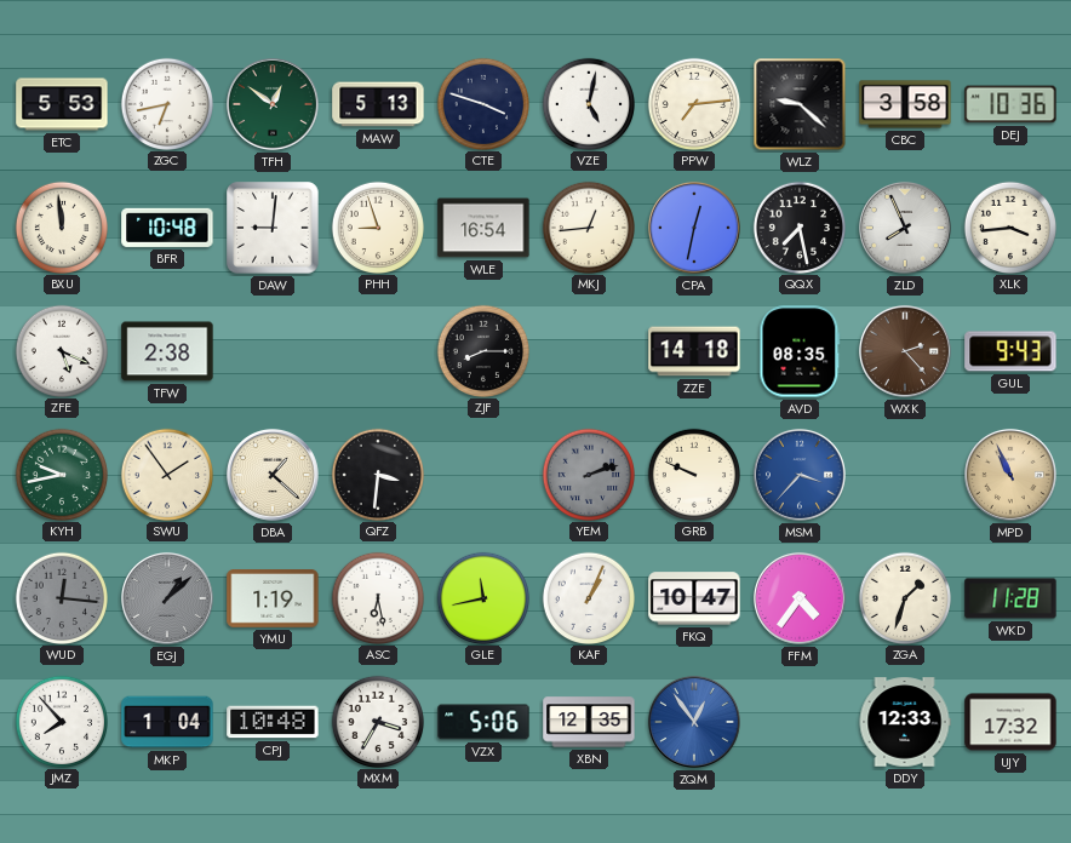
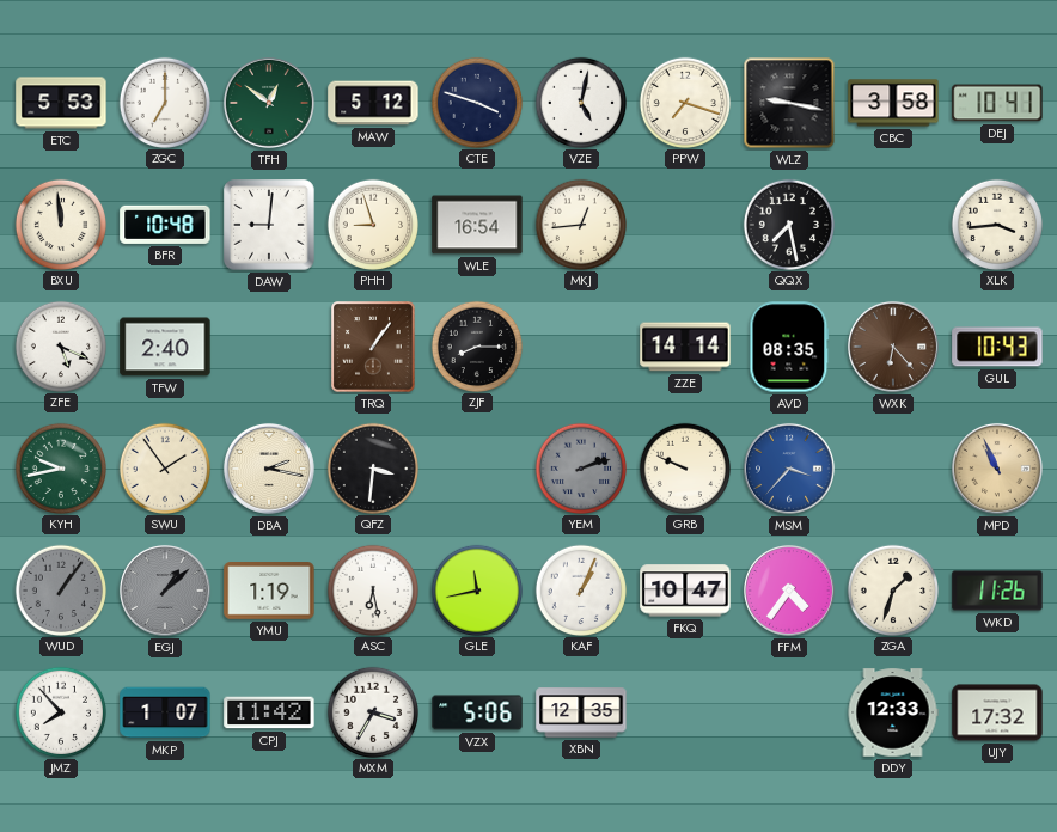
ZGC: 6:43 -> 7:00
MAW: 5:13 -> 5:12
PPW: 7:14 -> 7:18
WLZ: 9:22 -> 9:17
DEJ: 10:36 -> 10:41
CPA: 12:32 -> none
ZLD: 7:56 -> none
TFW: 2:38 -> 2:40
TRQ: none -> 1:06
ZZE: 14:18 -> 14:14
WXK: 2:23 -> 6:23
GUL: 9:43 -> 10:43
DBA: 1:22 -> 2:17
WUD: 12:16 -> 1:06
WKD: 11:28 -> 11:26
MKP: 1:04 -> 1:07
CPJ: 10:48 -> 11:42
ZQM: 12:54 -> none
